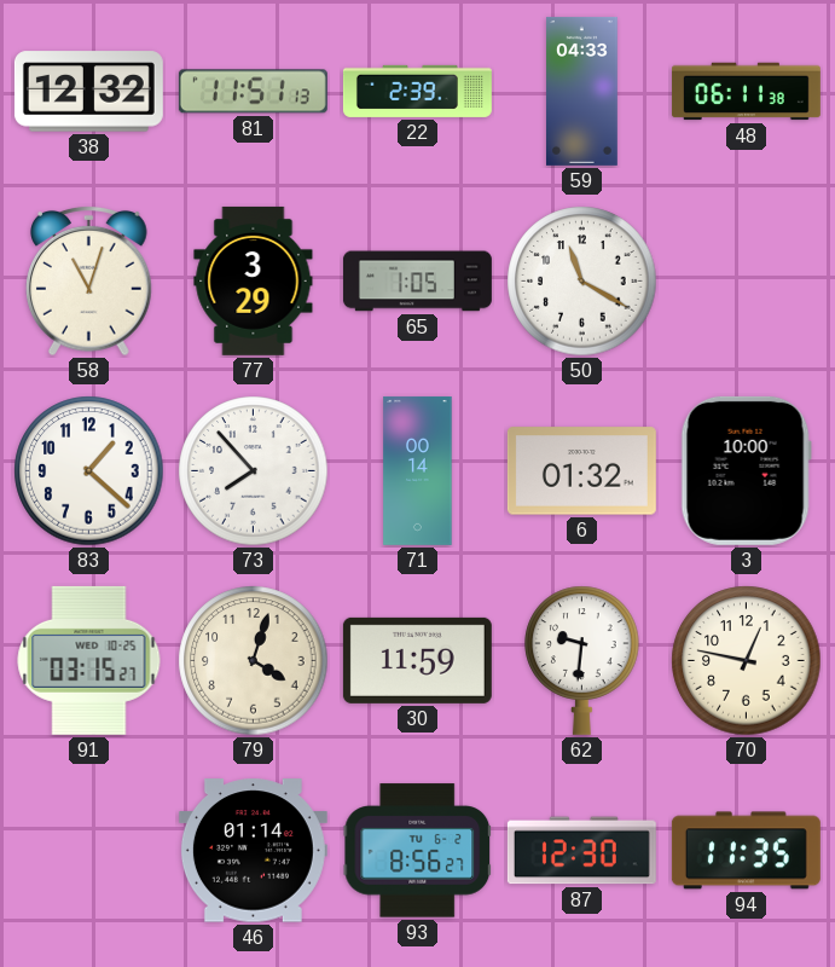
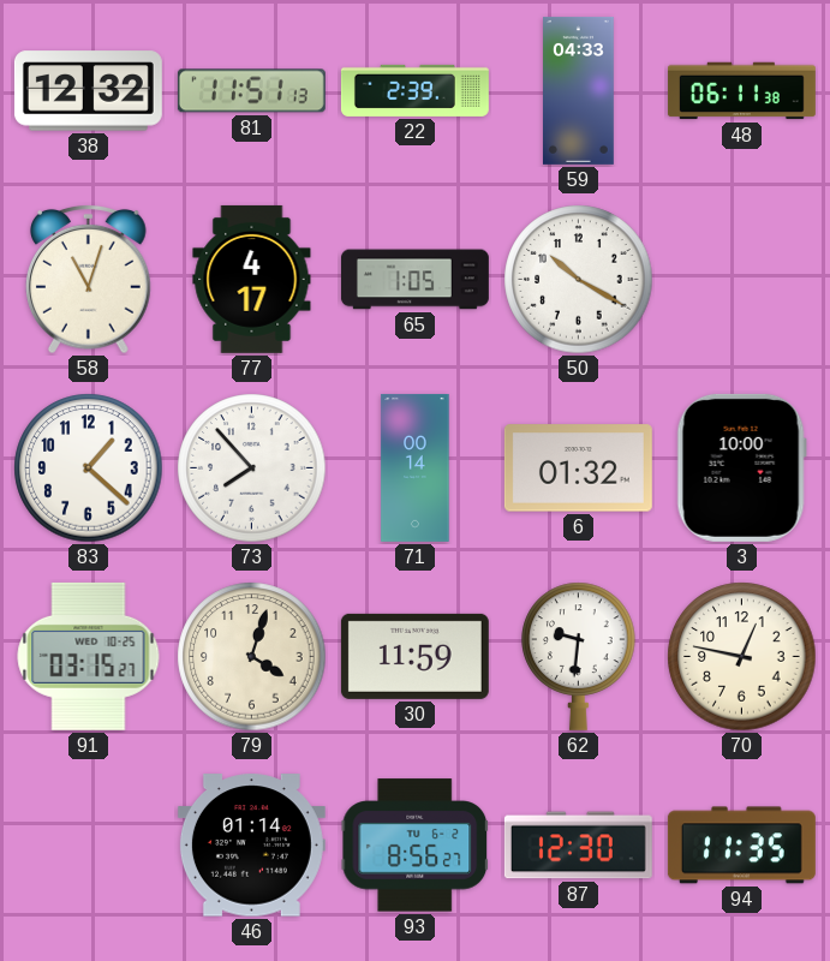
77: 3:29 -> 4:17
50: 11:20 -> 10:20
